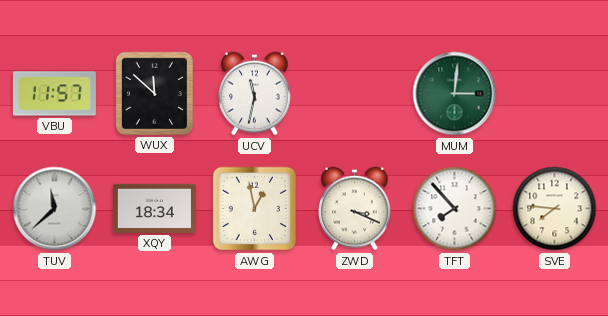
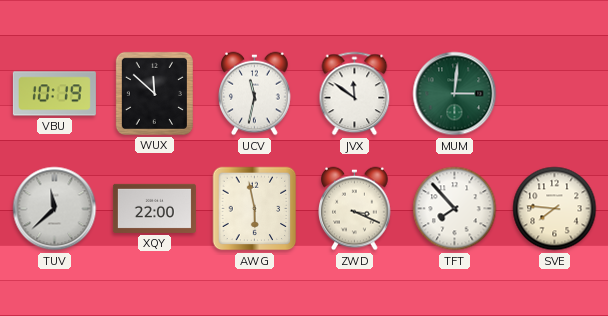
VBU: 11:57 -> 10:19
JVX: none -> 11:51
XQY: 18:34 -> 22:00
AWG: 12:58 -> 5:58
